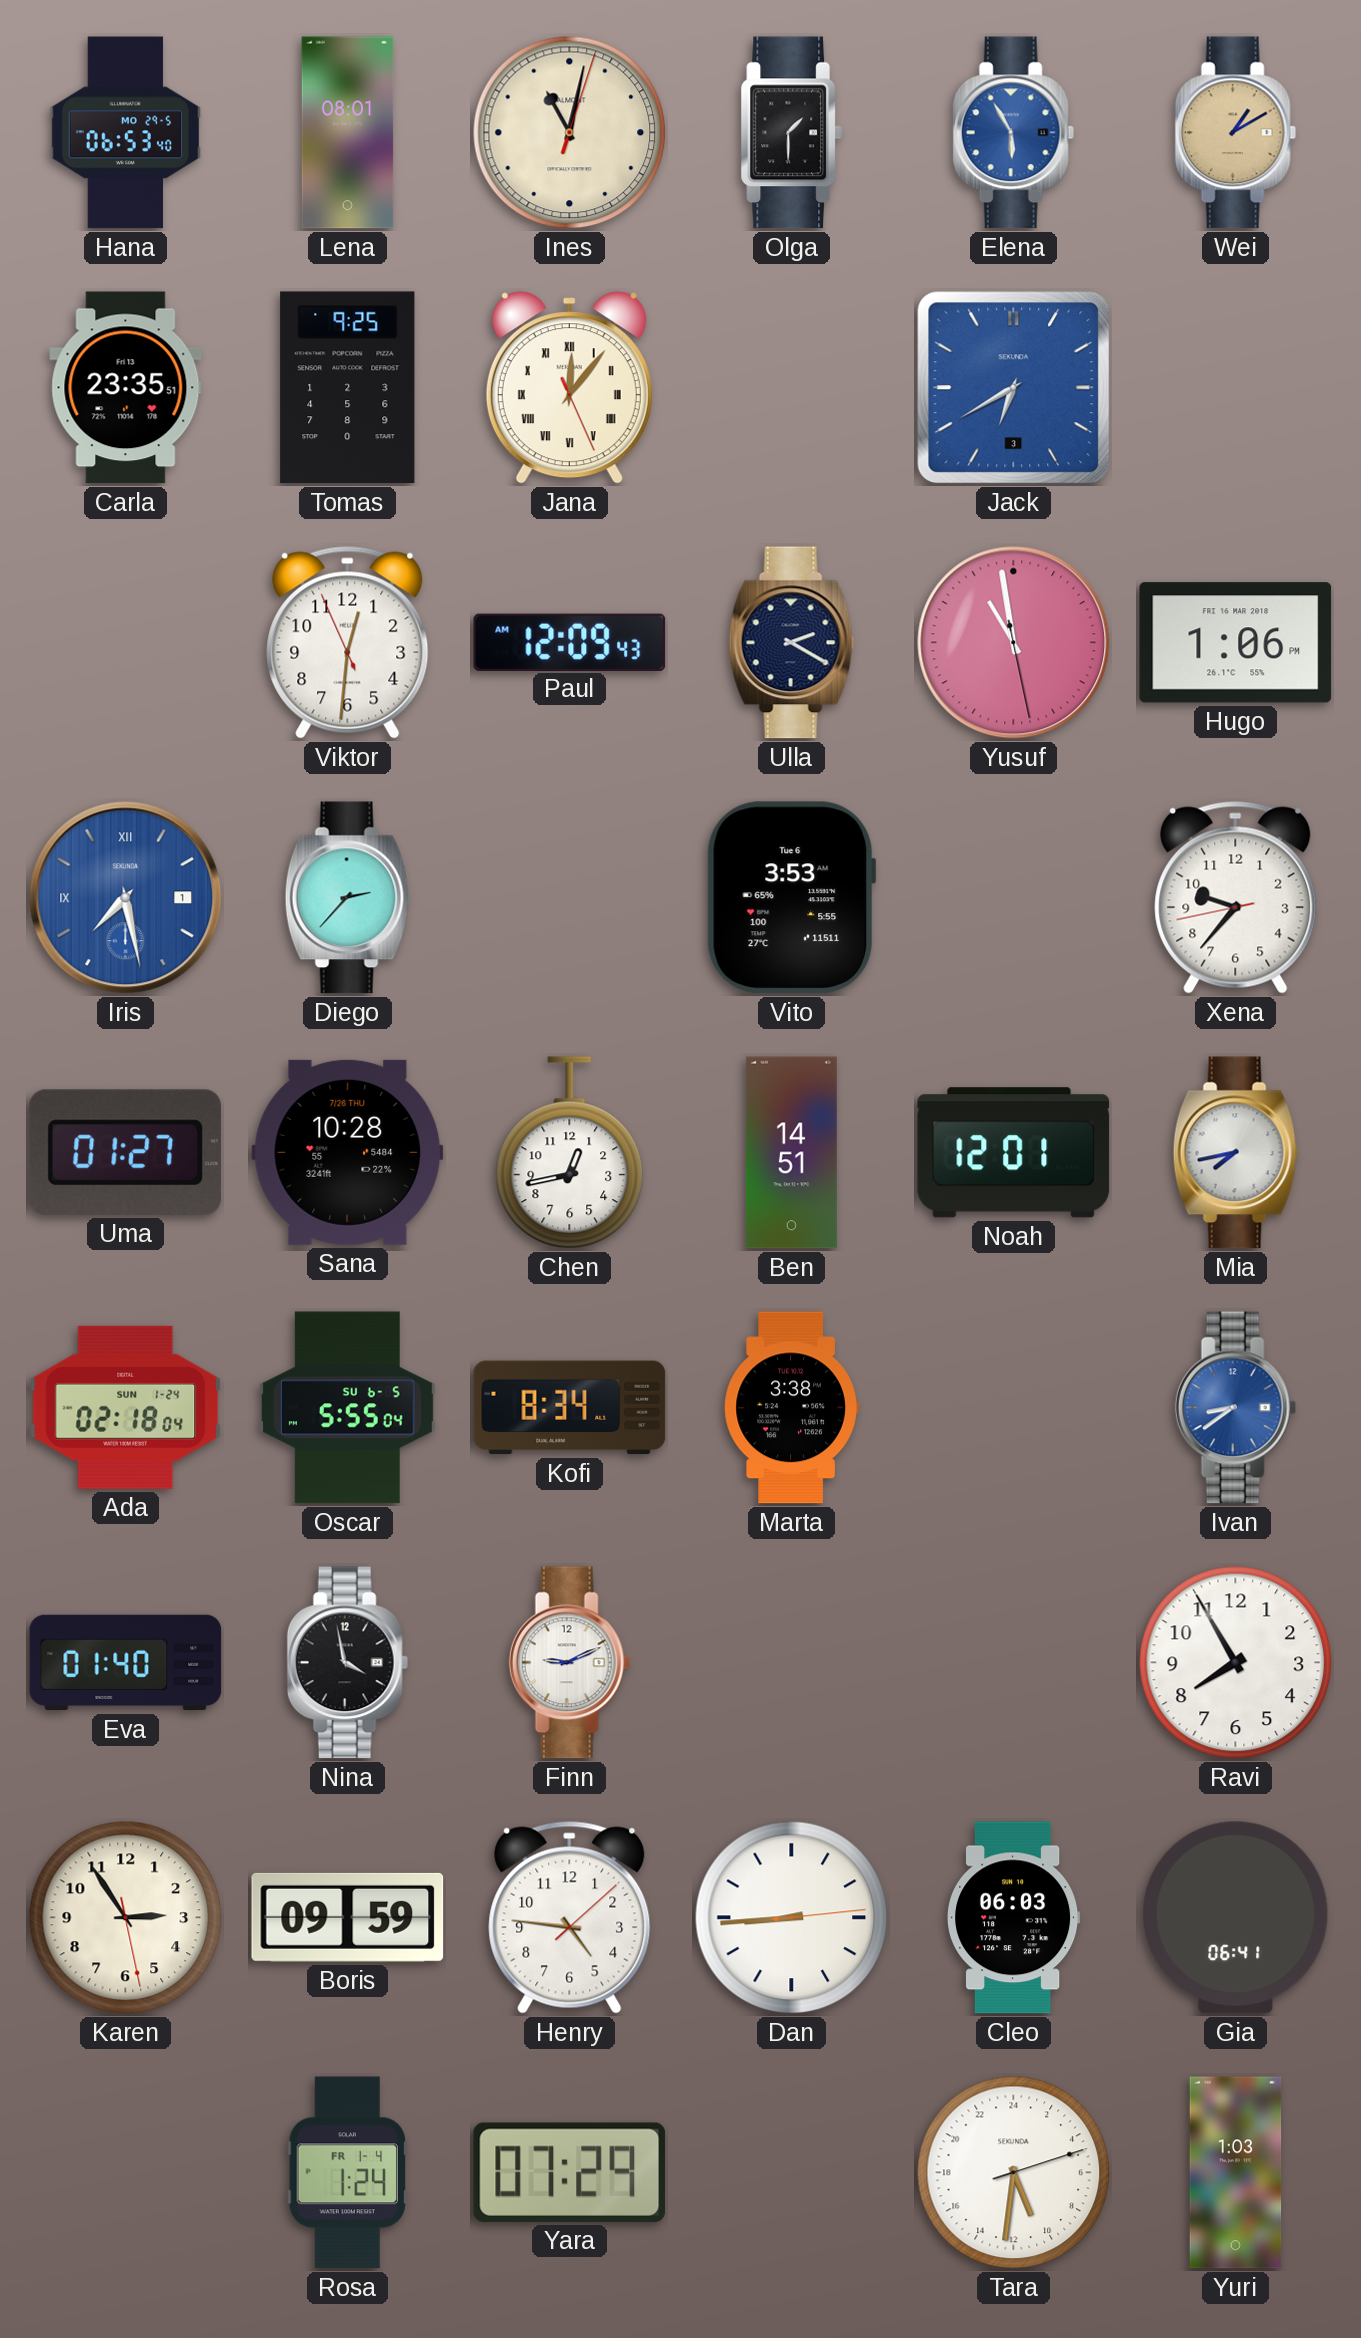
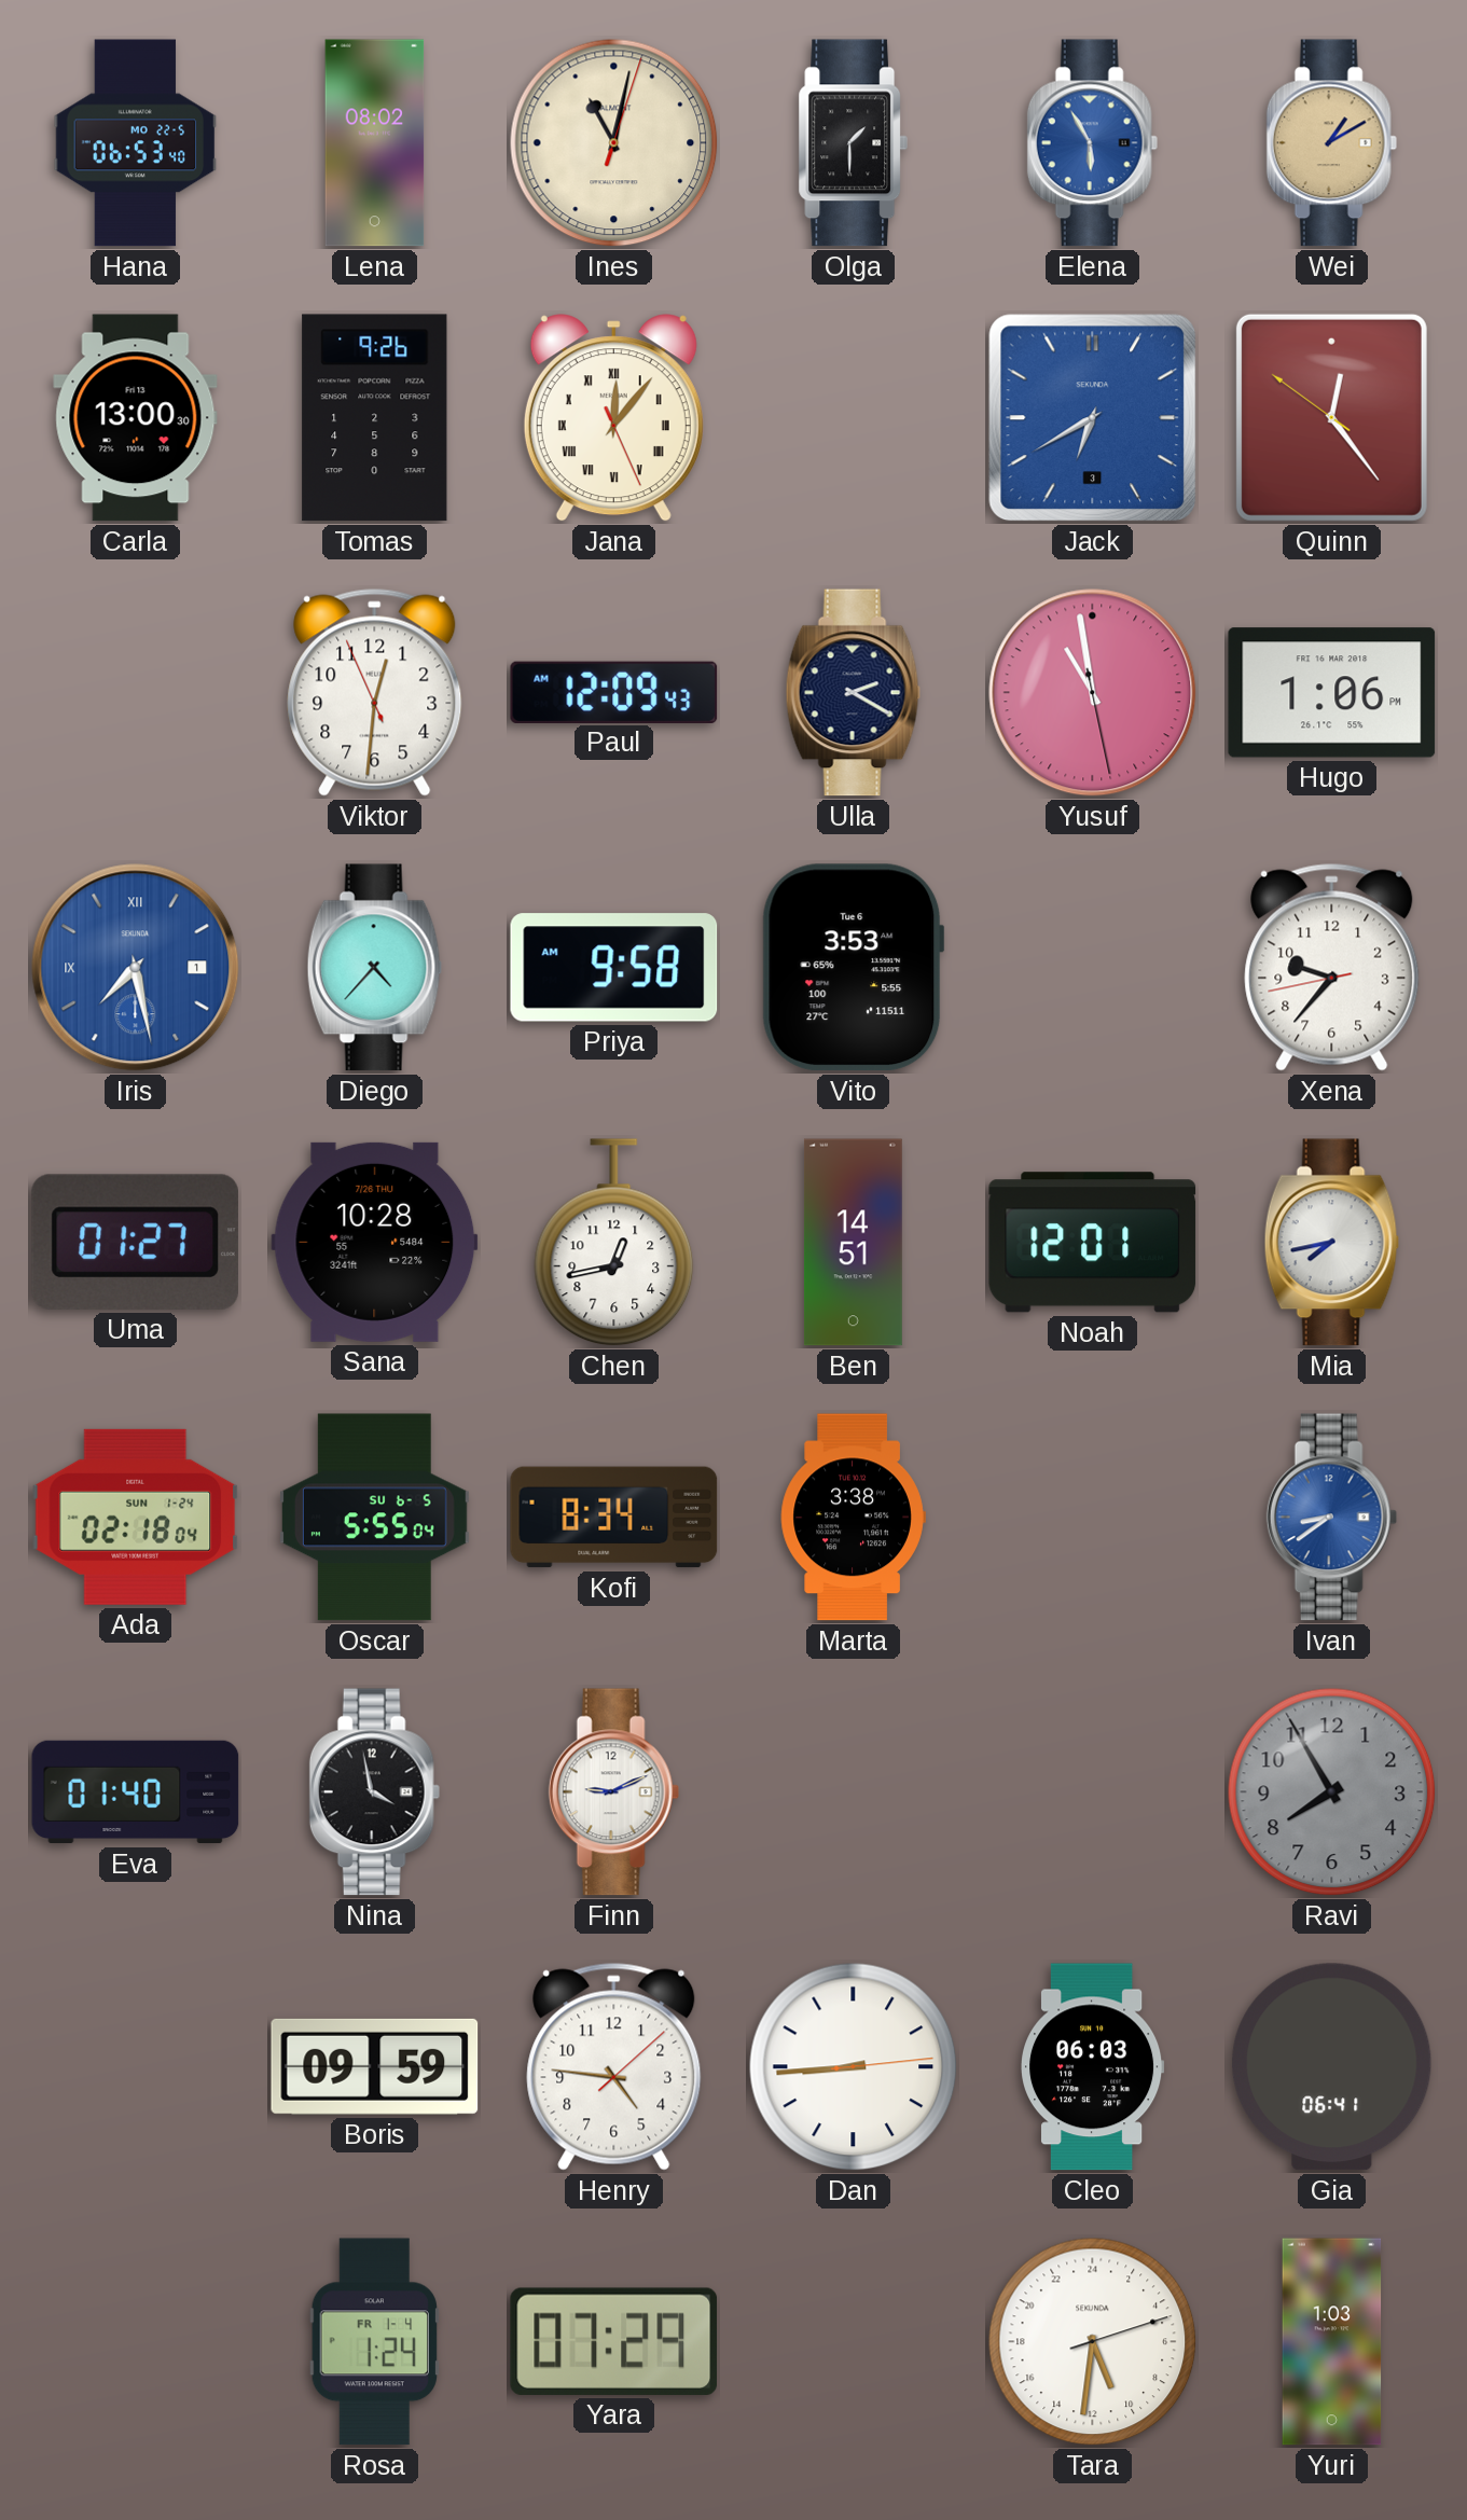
Hana date: MO 29-5 -> MO 22-5
Lena: 08:01 -> 08:02
Carla: 23:35 -> 13:00
Tomas: 9:25 -> 9:26
Quinn: none -> 12:23
Diego: 2:37 -> 4:37
Priya: none -> 9:58
Ravi dial: white -> grey
Karen: 2:54 -> none
